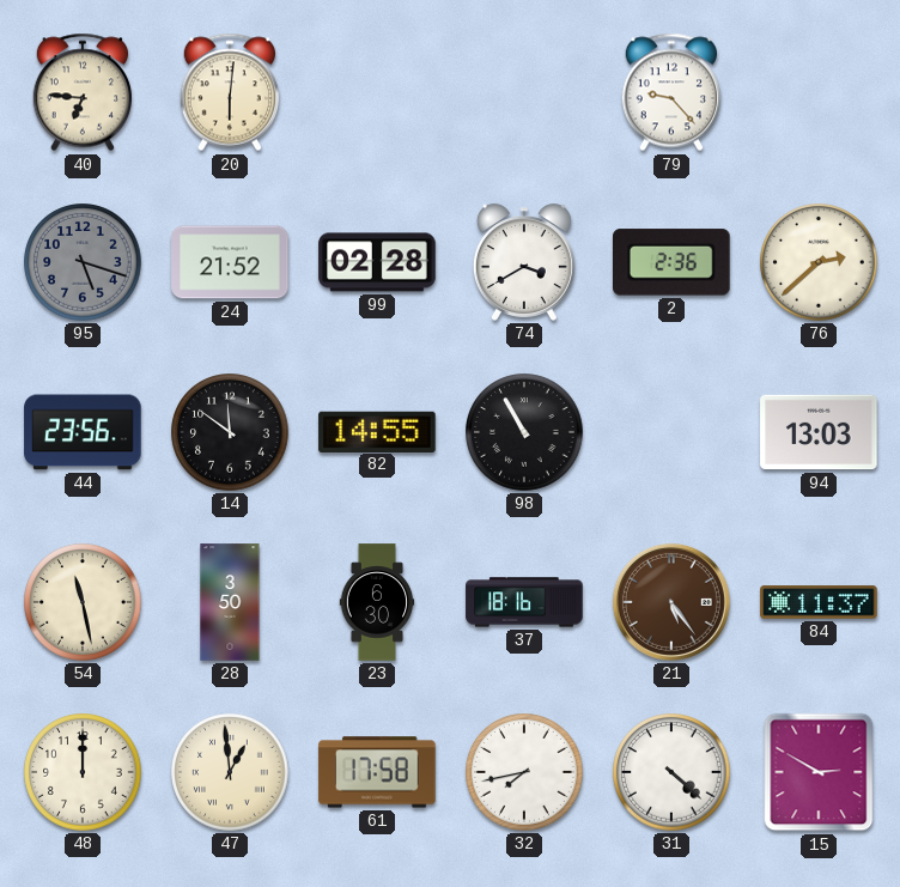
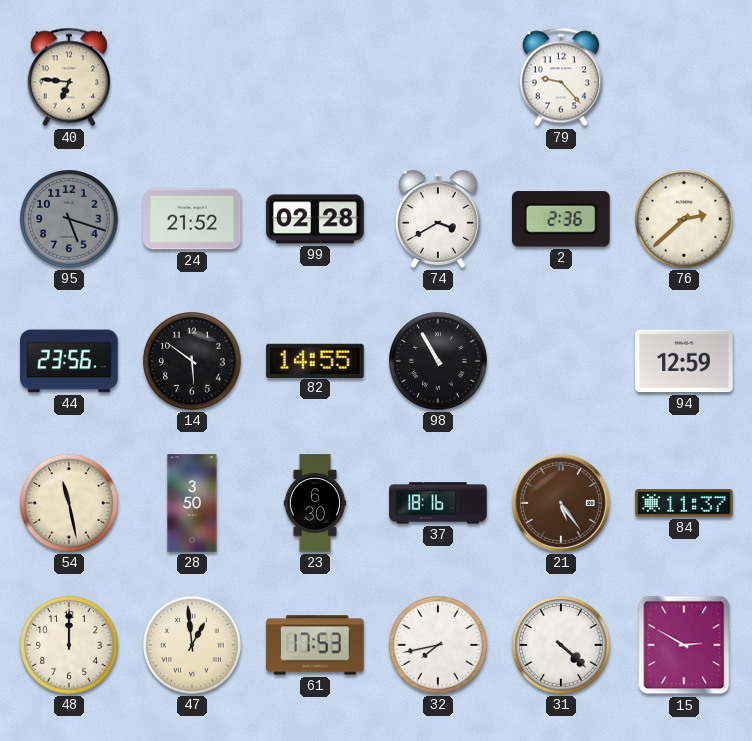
20: 6:01 -> none
14: 11:51 -> 5:51
94: 13:03 -> 12:59
61: 17:58 -> 17:53
